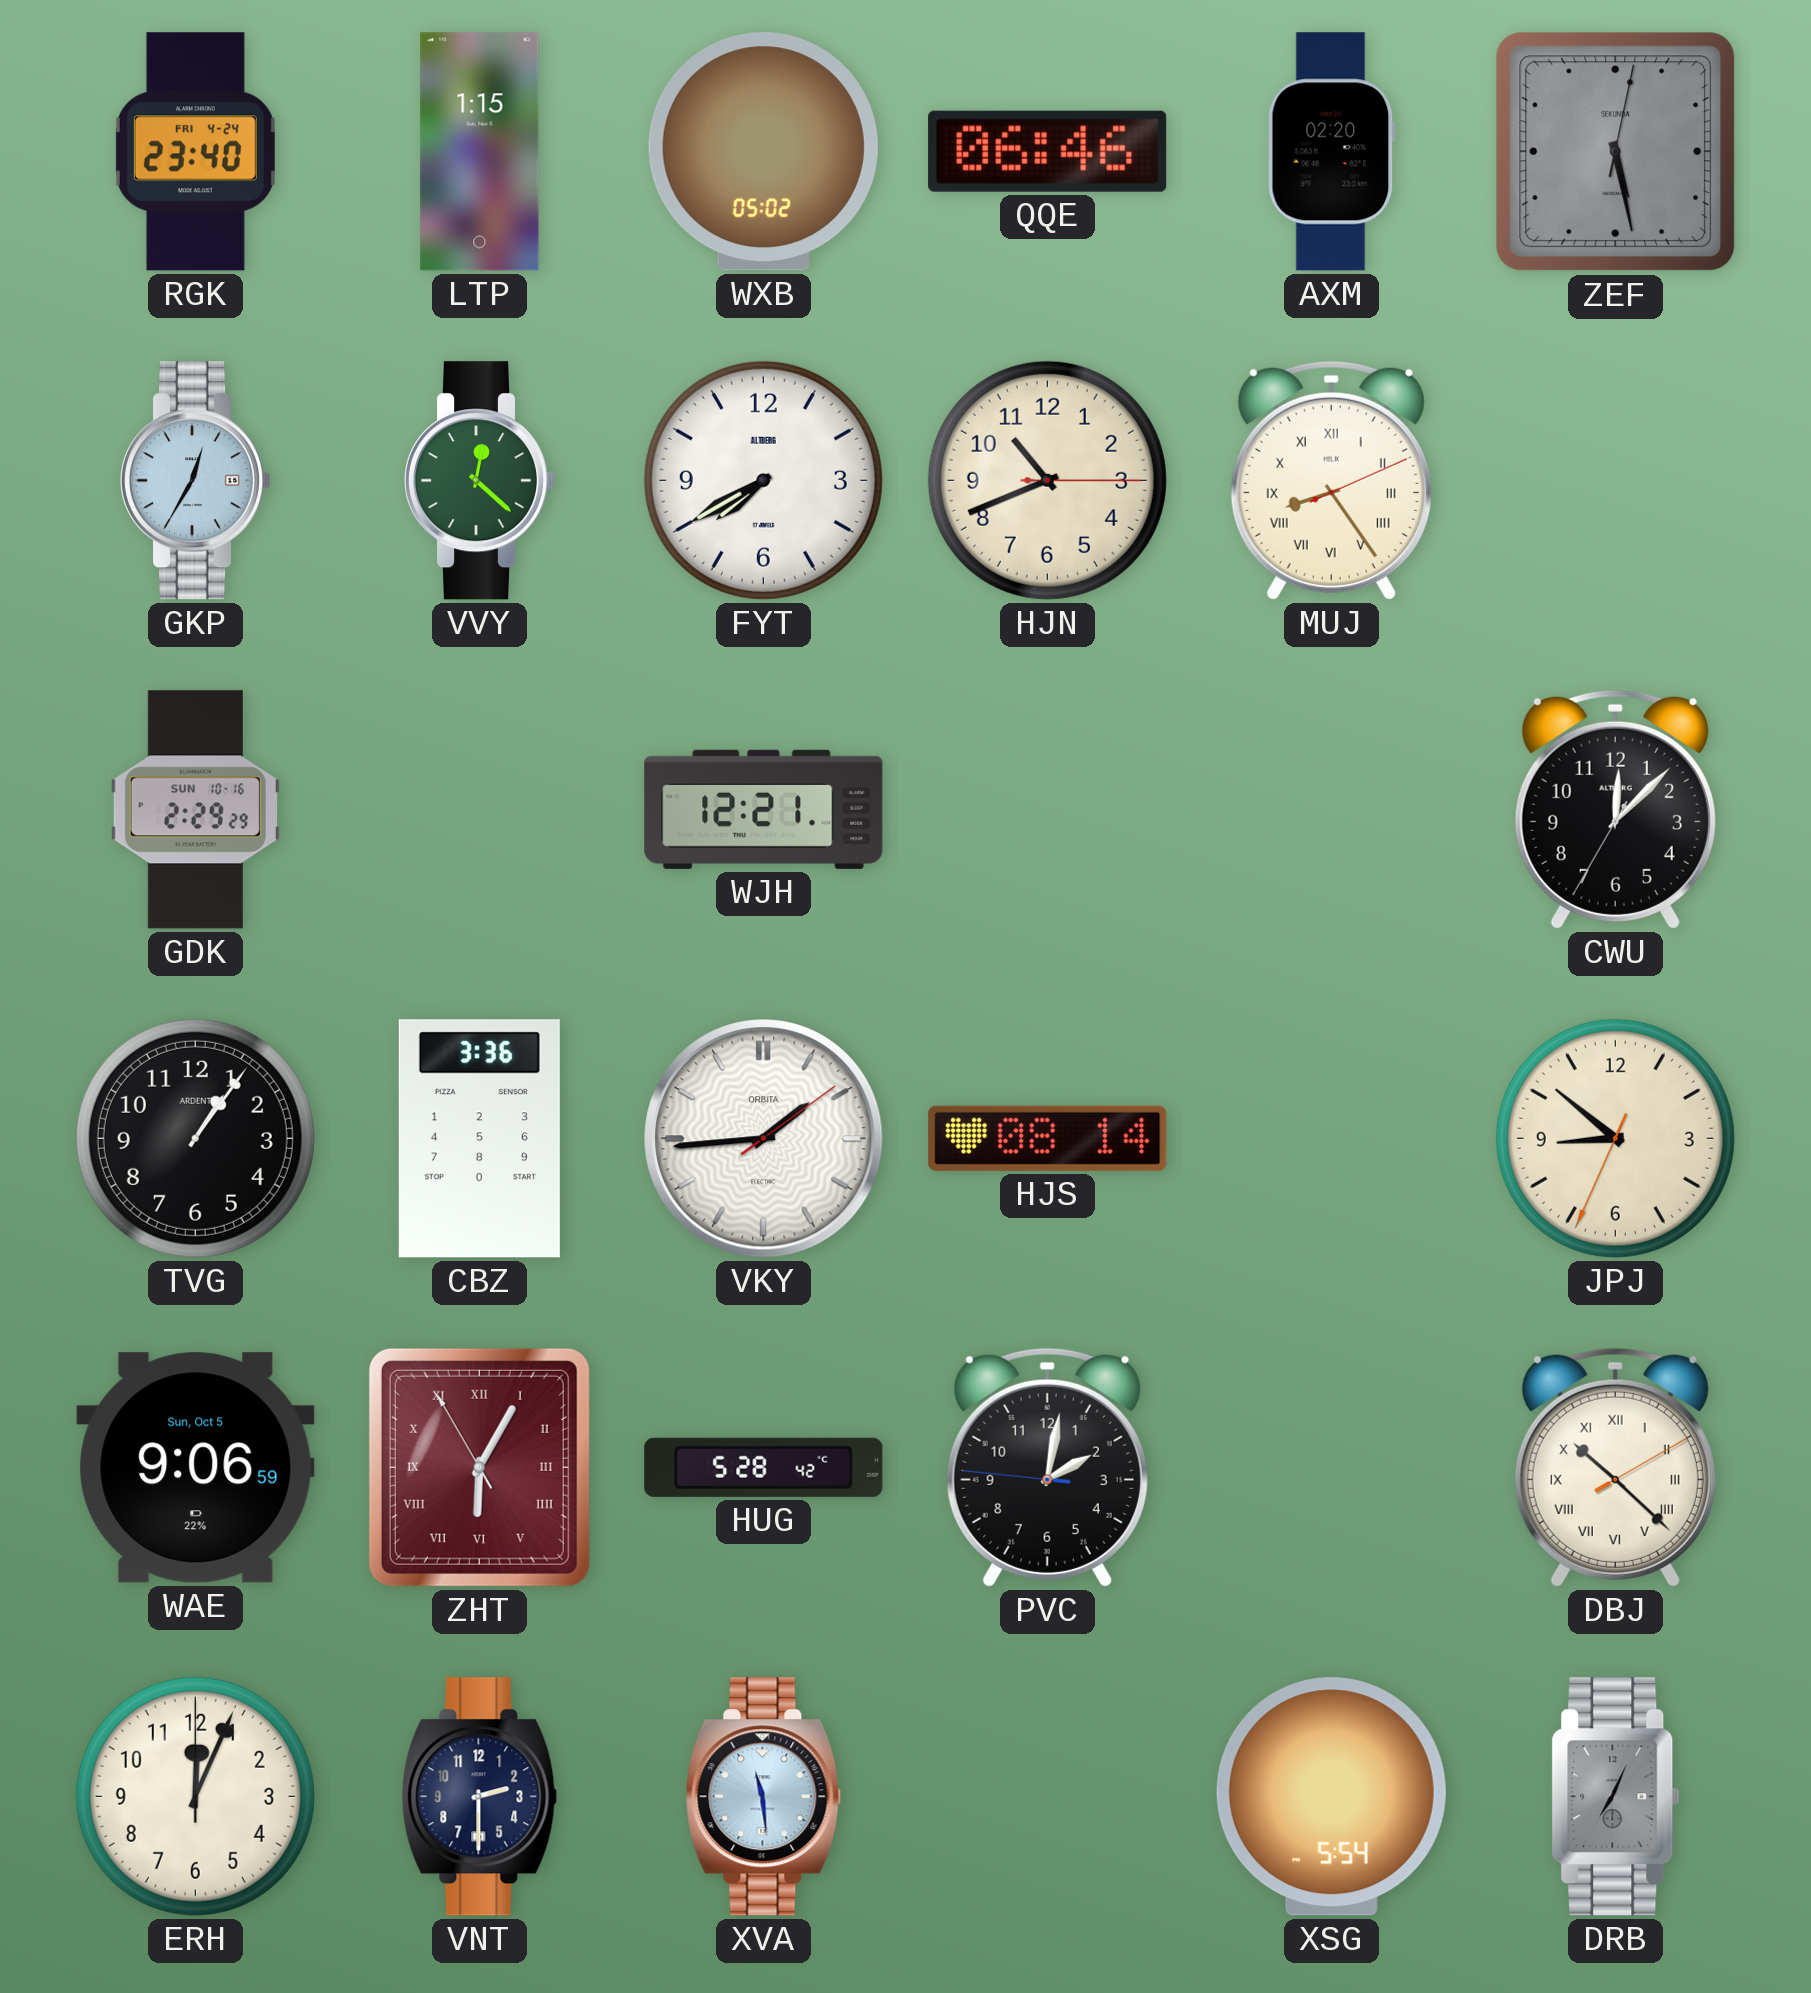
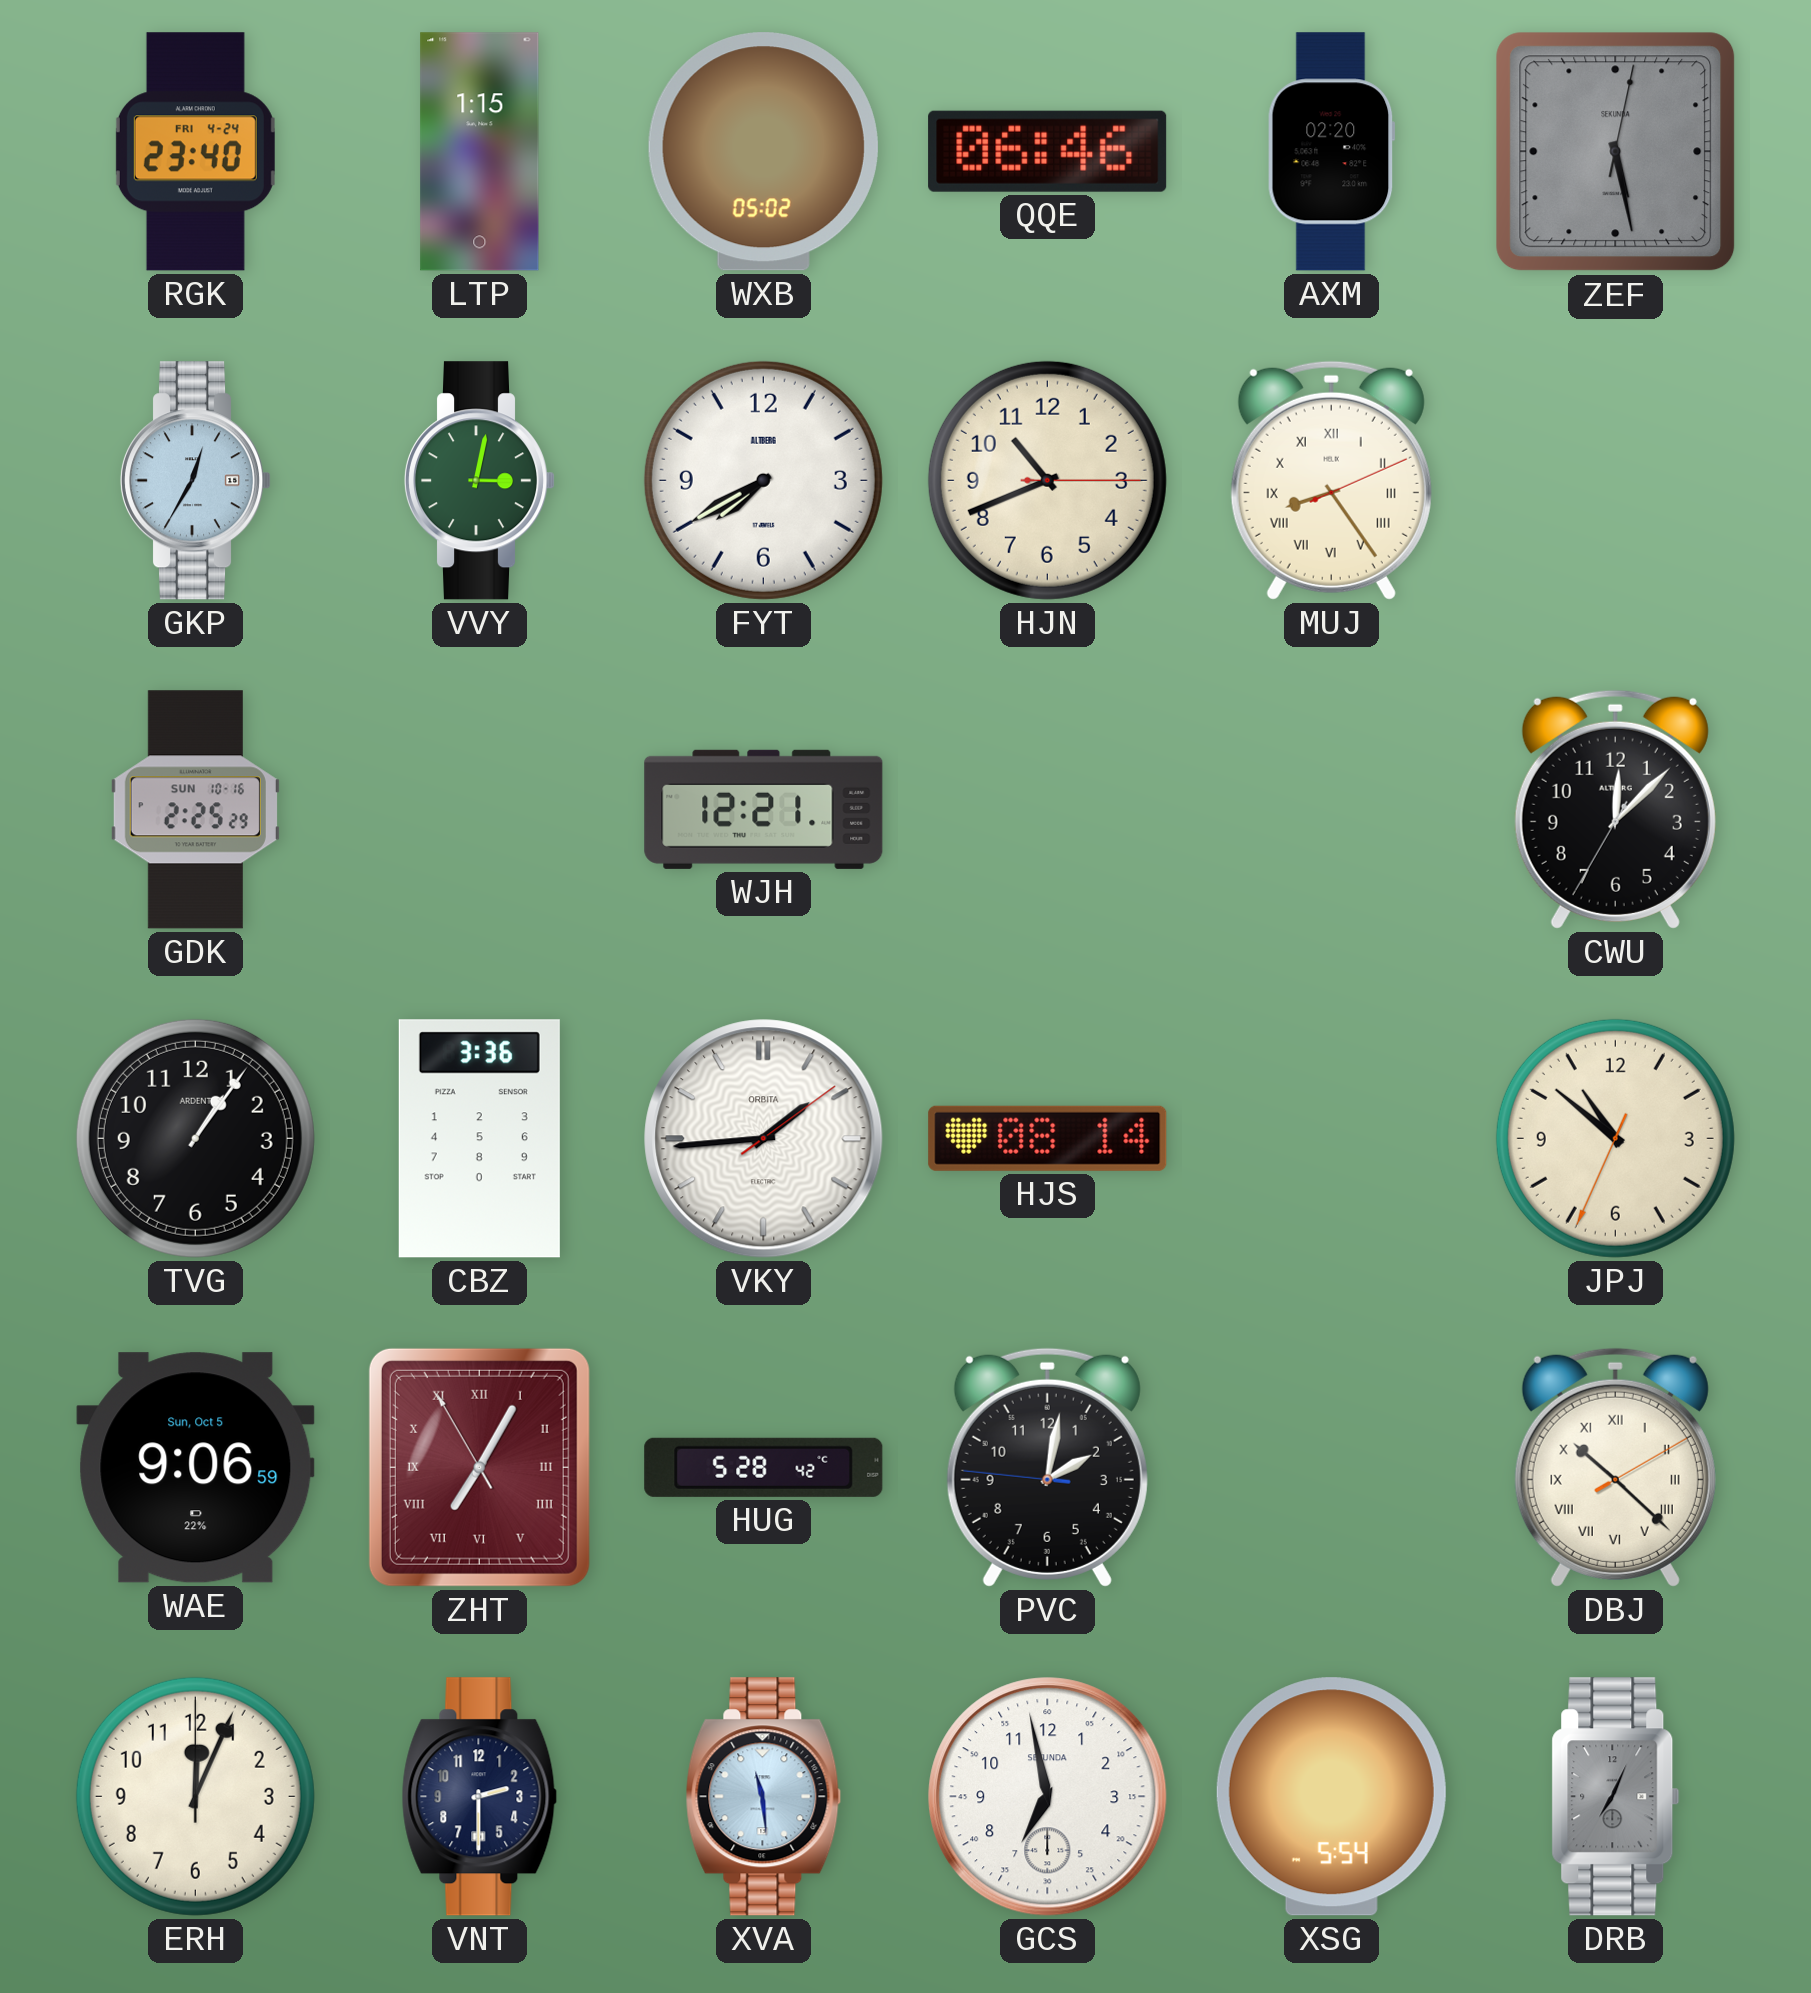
VVY: 12:22 -> 3:02
GDK: 2:29 -> 2:25
JPJ: 8:51 -> 10:51
ZHT: 6:04 -> 7:04
GCS: none -> 6:58
